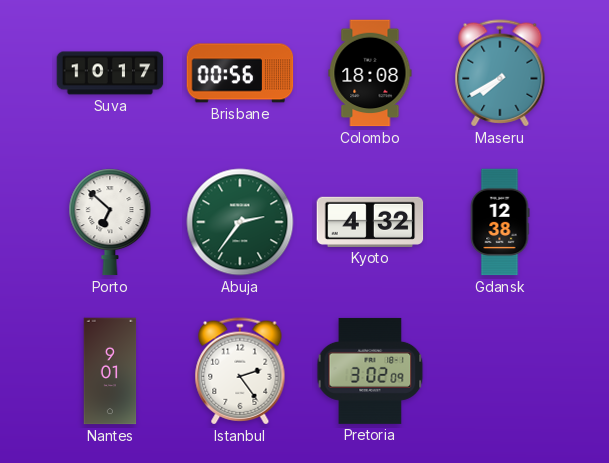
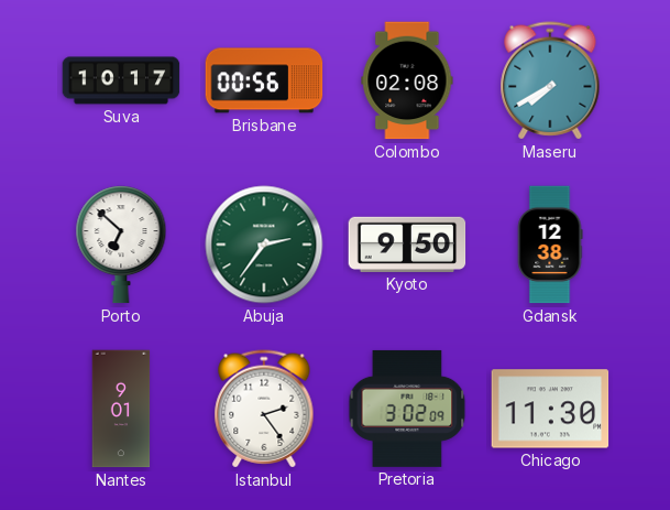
Colombo: 18:08 -> 02:08
Kyoto: 4:32 -> 9:50
Chicago: none -> 11:30
